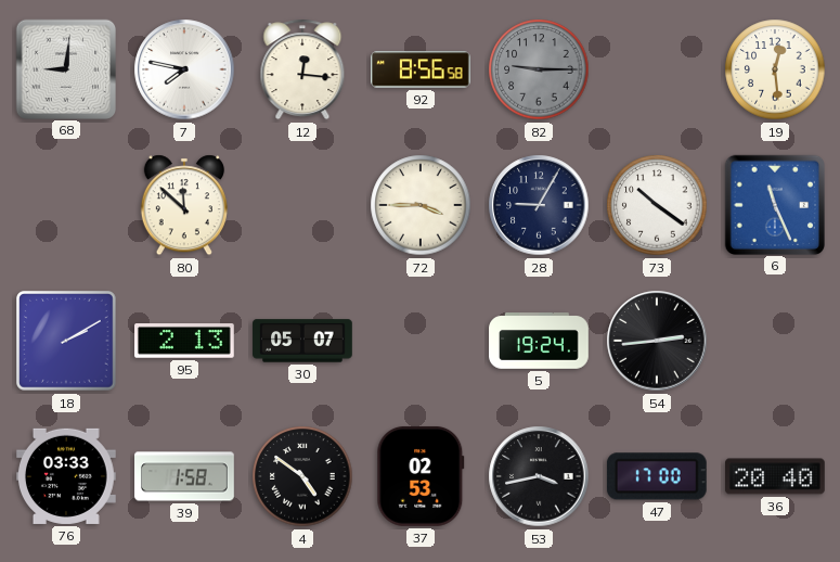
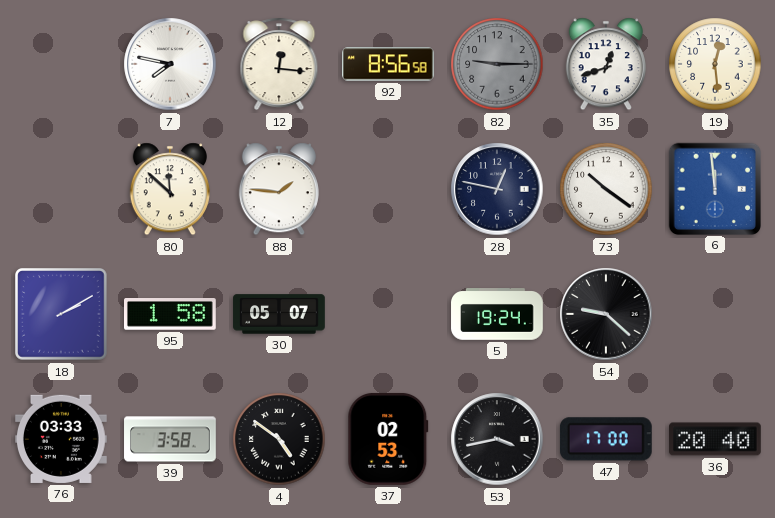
68: 9:01 -> none
35: none -> 12:42
88: none -> 1:46
72: 3:45 -> none
28: 9:05 -> 12:47
6: 11:26 -> 11:59
95: 2:13 -> 1:58
54: 2:44 -> 9:22
39: 1:58 -> 3:58
